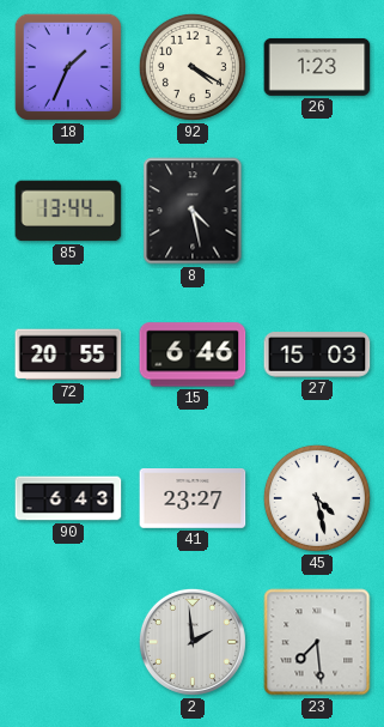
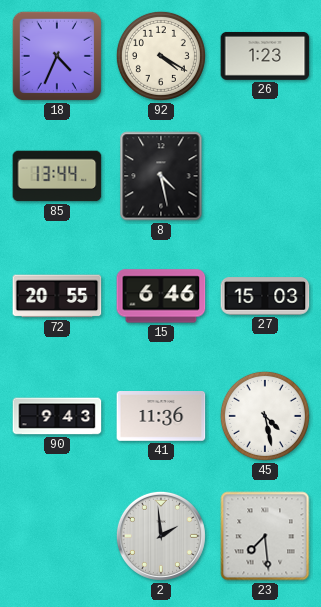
18: 1:34 -> 4:34
90: 6:43 -> 9:43
41: 23:27 -> 11:36
